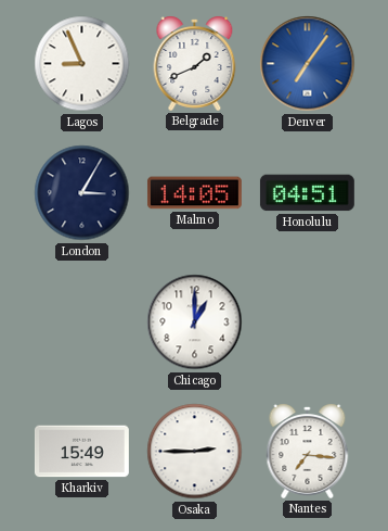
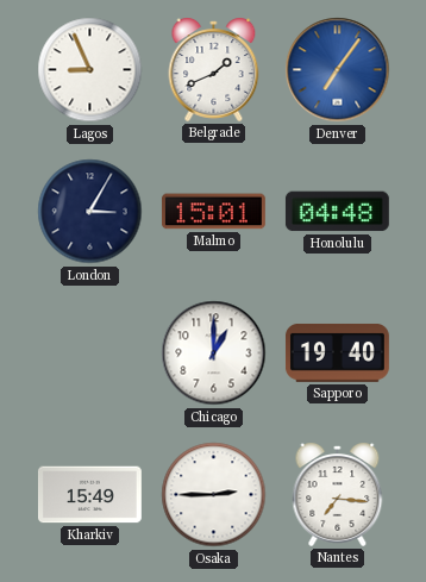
Malmo: 14:05 -> 15:01
Honolulu: 04:51 -> 04:48
Sapporo: none -> 19:40
